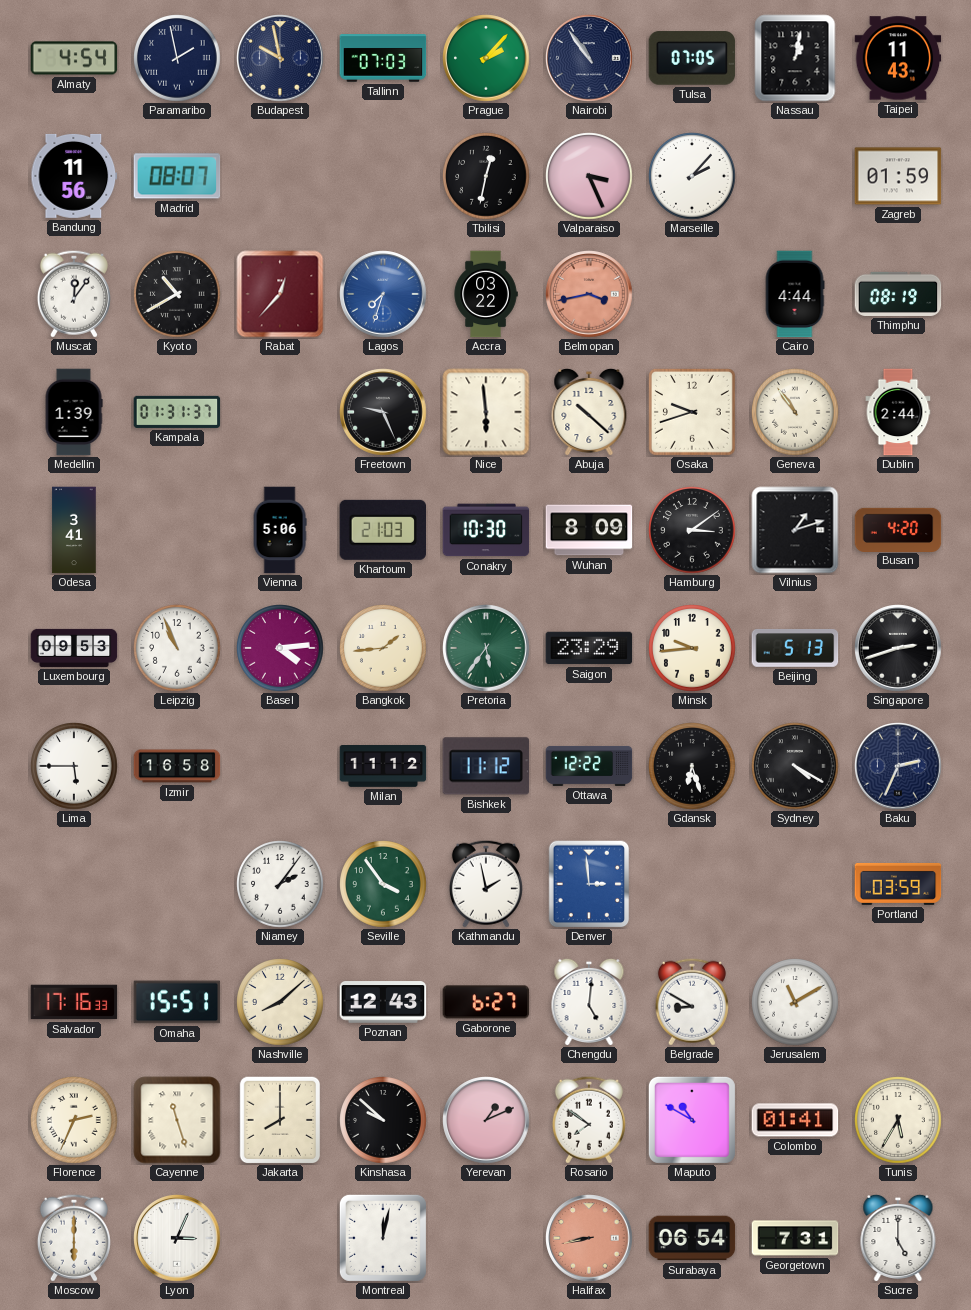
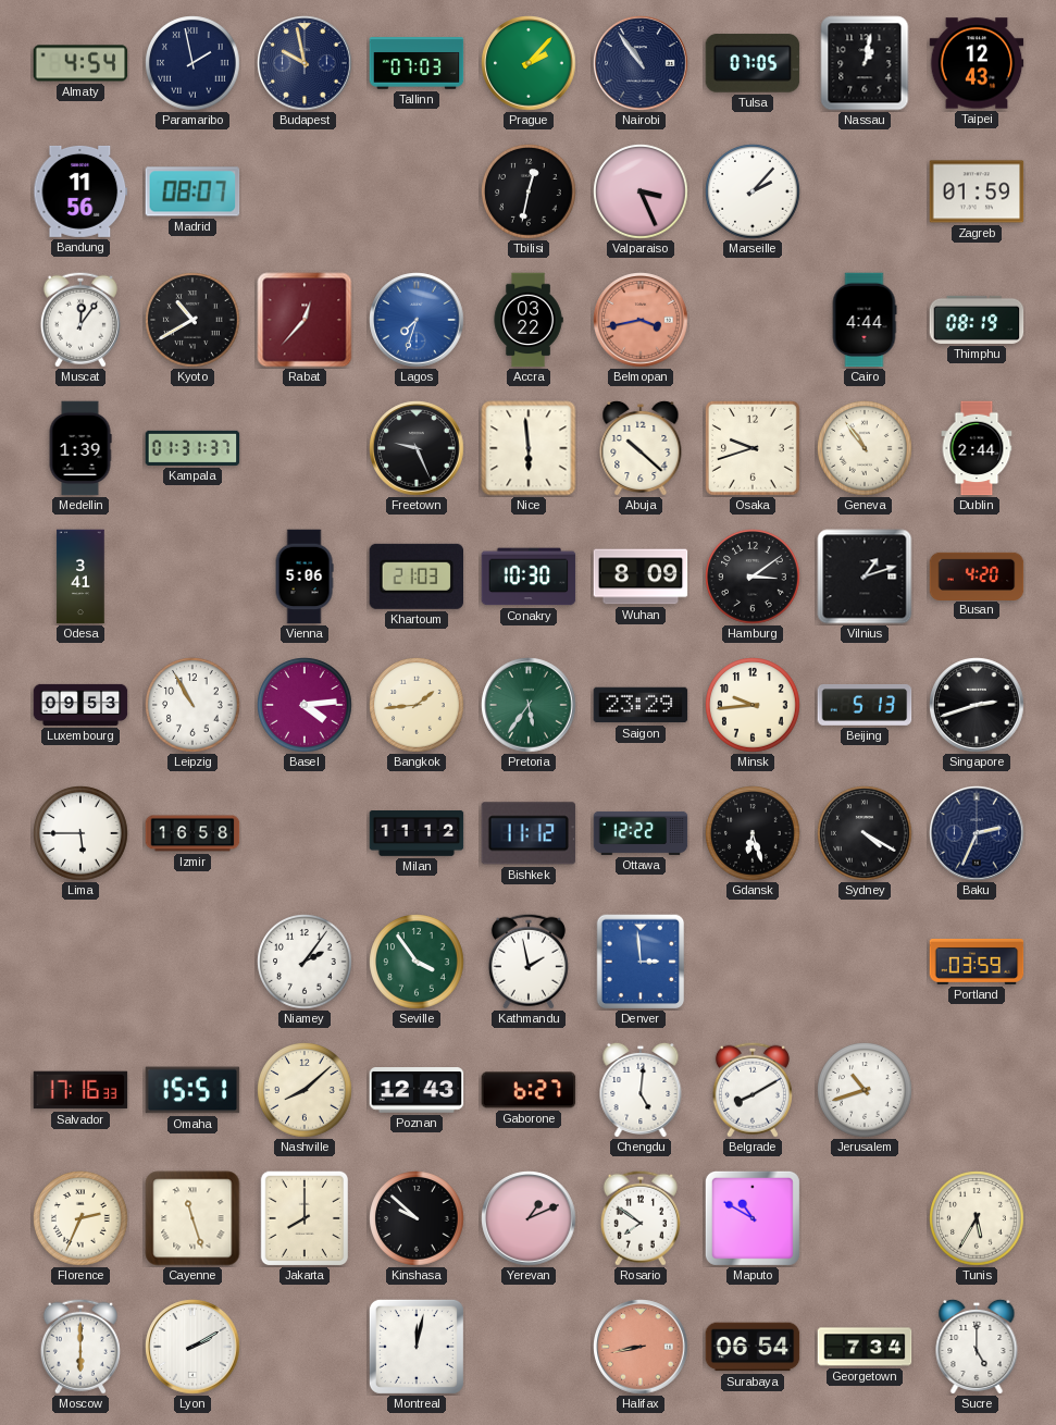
Taipei: 11:43 -> 12:43
Leipzig: 10:56 -> 10:55
Belgrade: 8:50 -> 8:10
Jerusalem: 11:10 -> 10:42
Colombo: 01:41 -> none
Lyon: 3:04 -> 2:10
Georgetown: 7:31 -> 7:34
